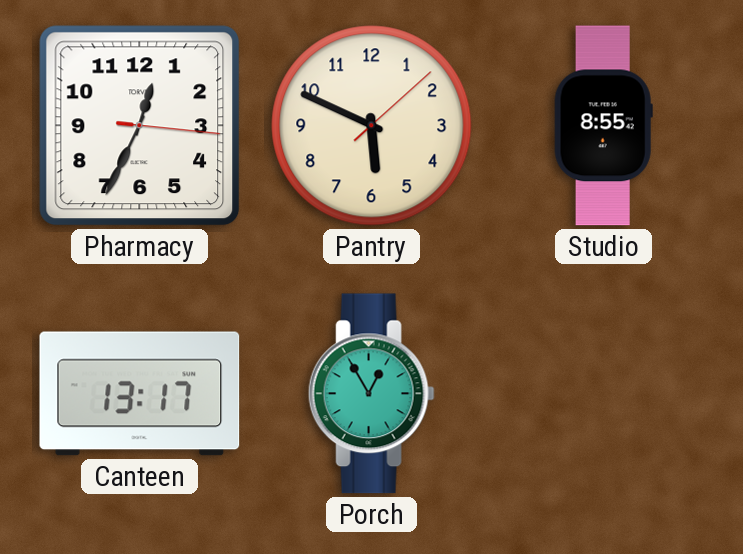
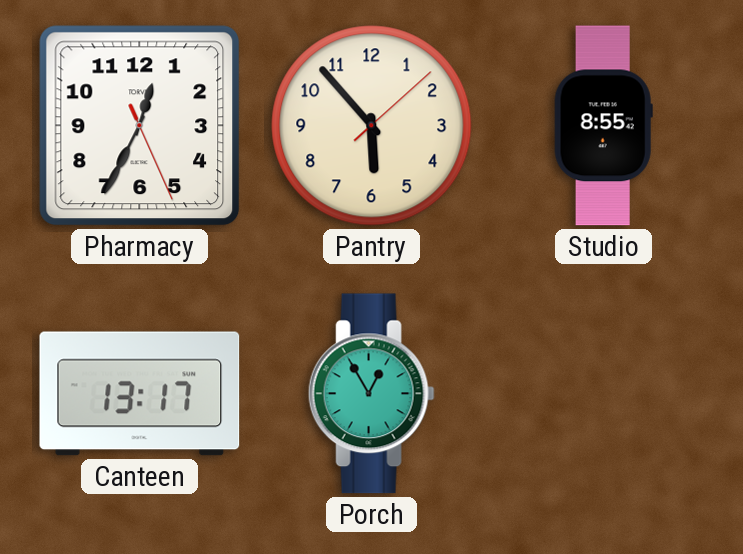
Pharmacy: 12:34:16 -> 12:34:26
Pantry: 5:49 -> 5:53
